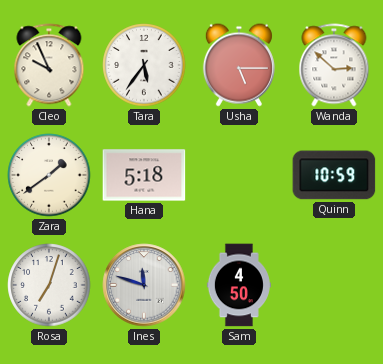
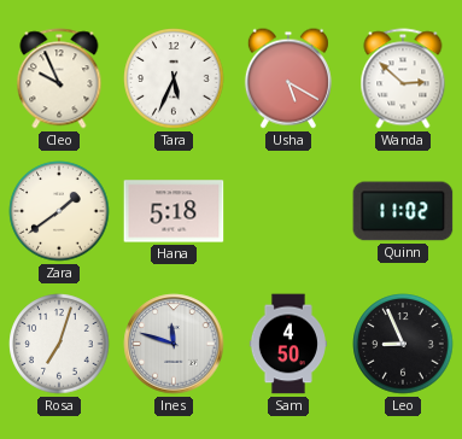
Tara: 5:36 -> 5:34
Usha: 5:15 -> 5:20
Quinn: 10:59 -> 11:02
Leo: none -> 8:56
